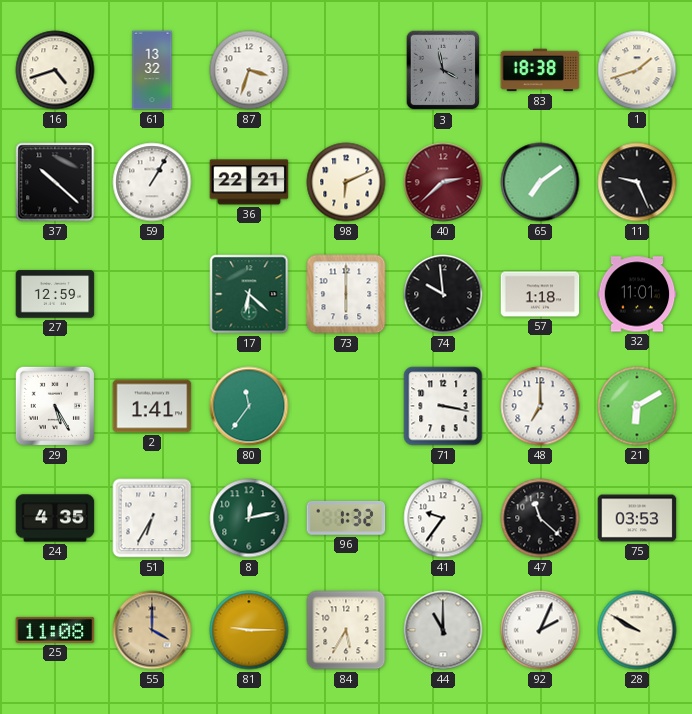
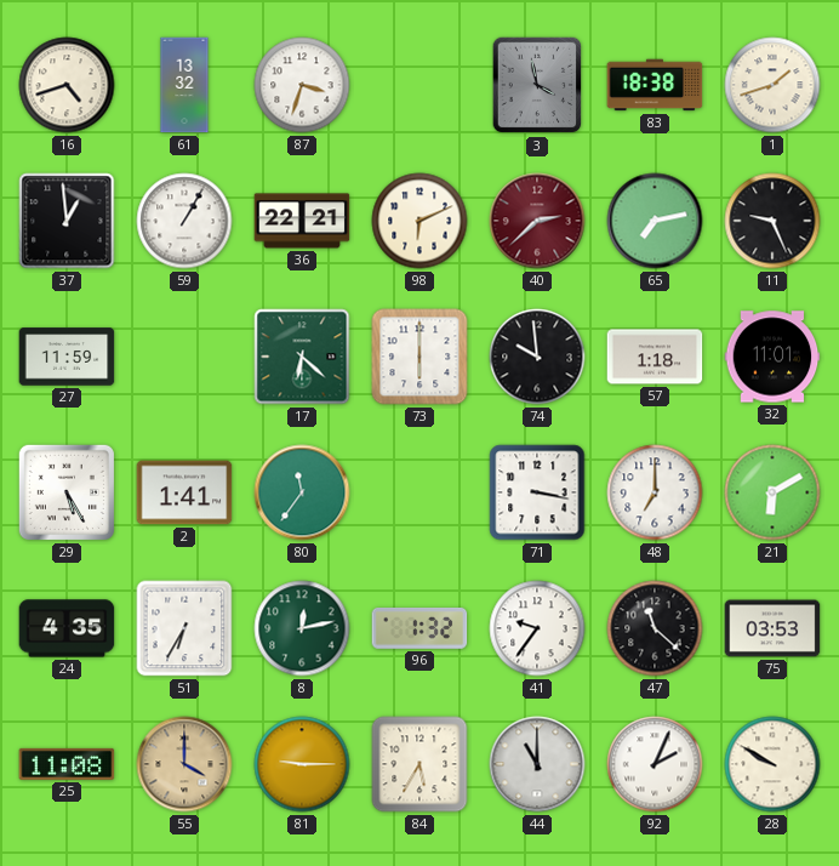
37: 10:22 -> 12:59
65: 7:09 -> 7:13
27: 12:59 -> 11:59
